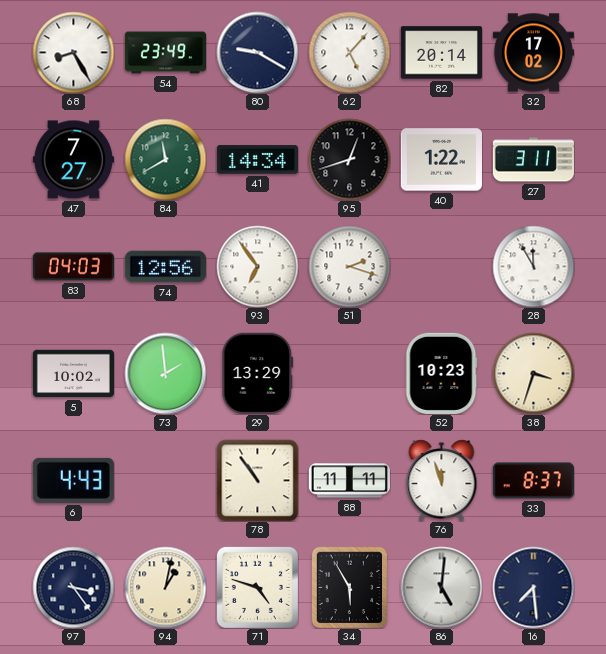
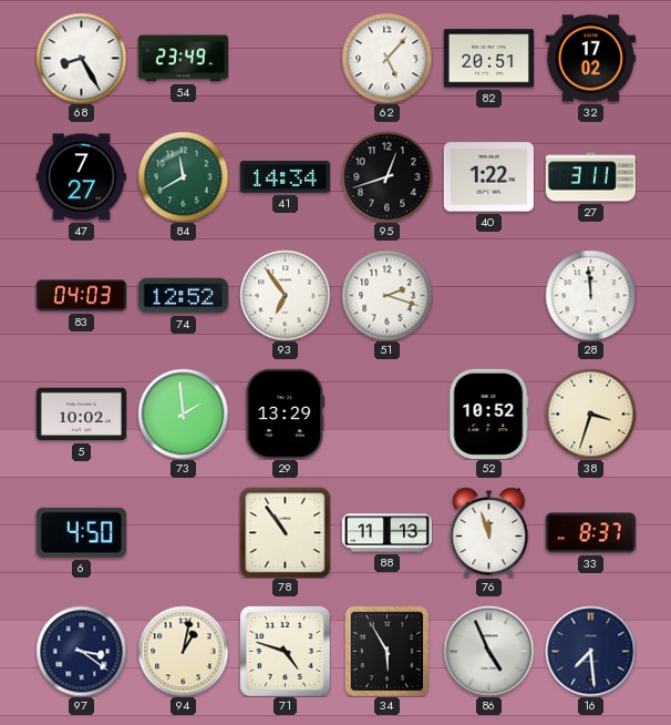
80: 9:20 -> none
82: 20:14 -> 20:51
74: 12:56 -> 12:52
28: 11:55 -> 11:59
52: 10:23 -> 10:52
6: 4:43 -> 4:50
88: 11:11 -> 11:13
97: 3:24 -> 3:21
86: 5:01 -> 4:56
